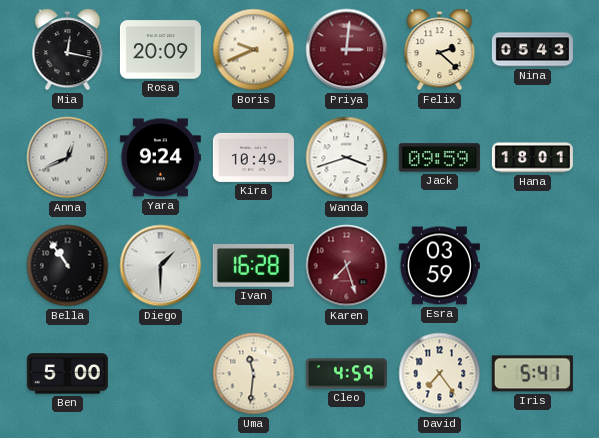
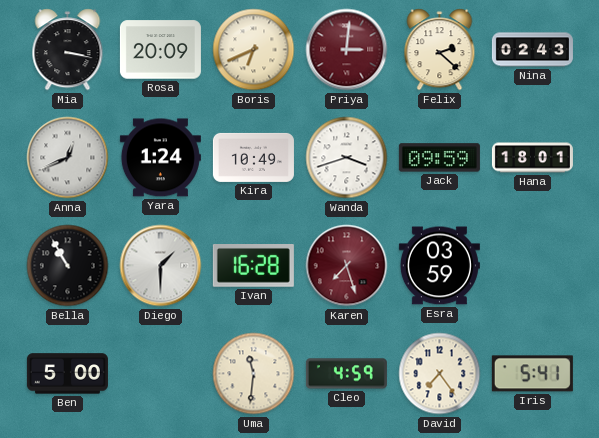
Mia: 12:17 -> 3:17
Boris: 9:41 -> 6:41
Nina: 05:43 -> 02:43
Yara: 9:24 -> 1:24
Bella: 10:54 -> 10:55
